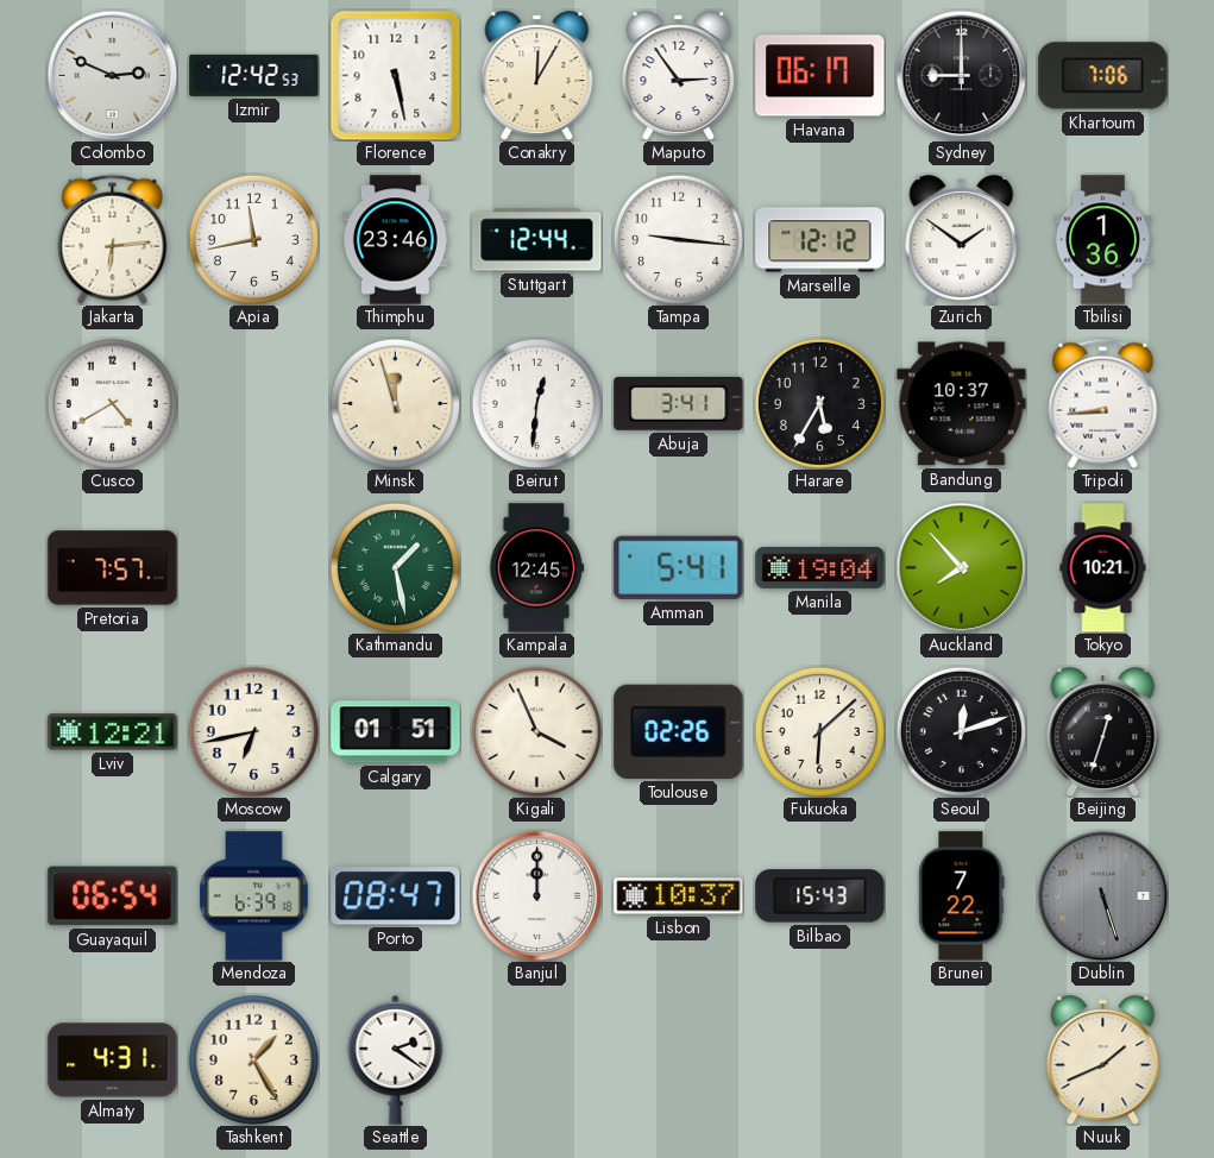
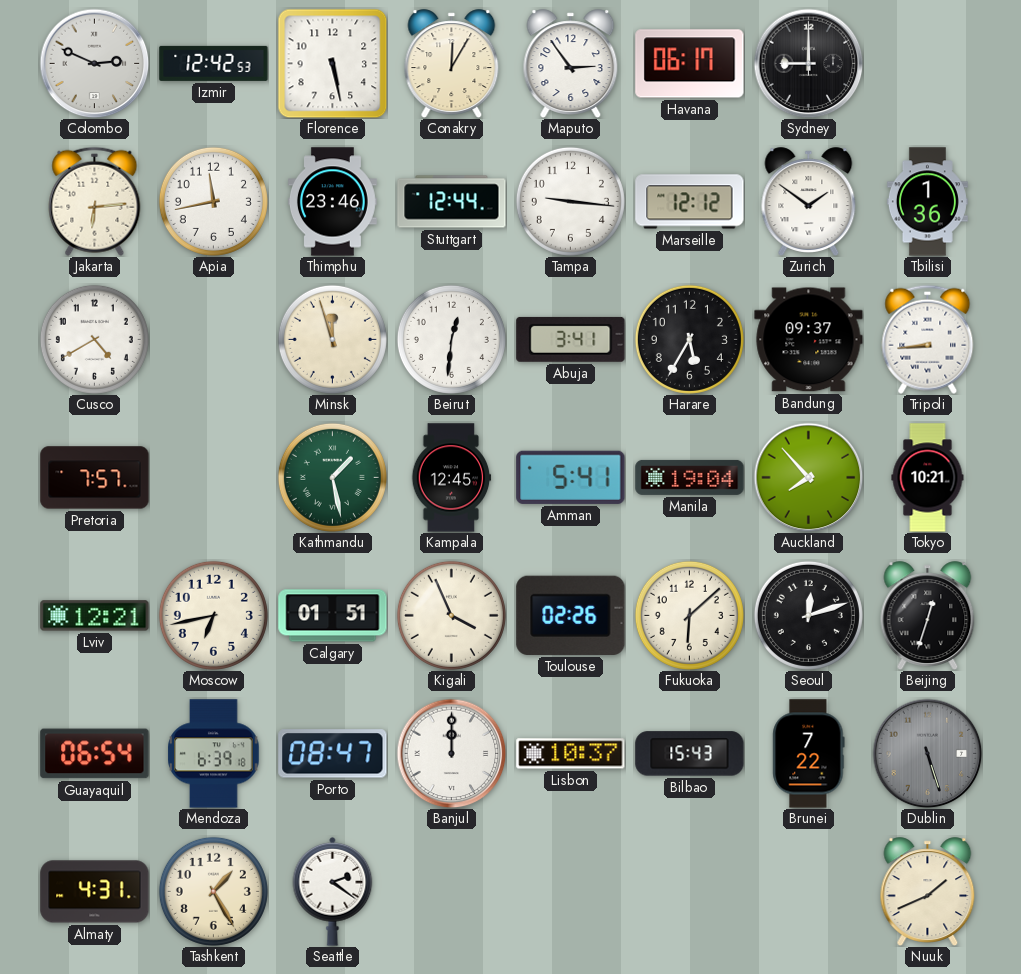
Khartoum: 7:06 -> none
Bandung: 10:37 -> 09:37
